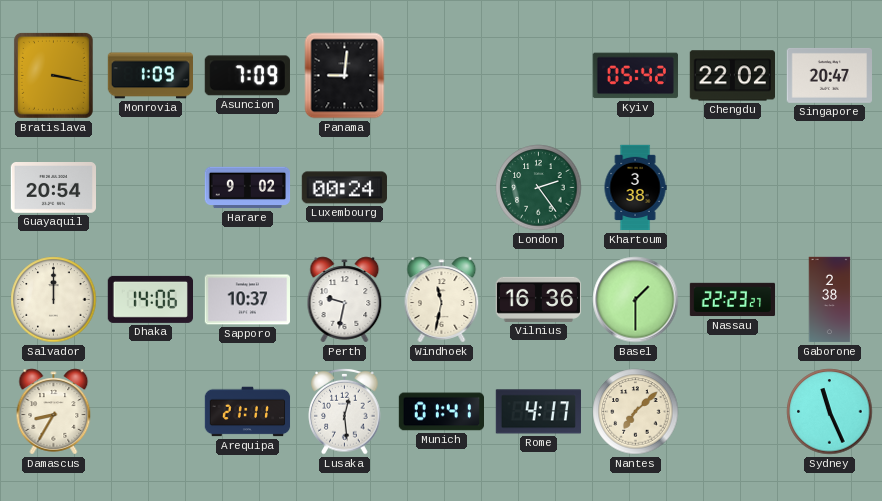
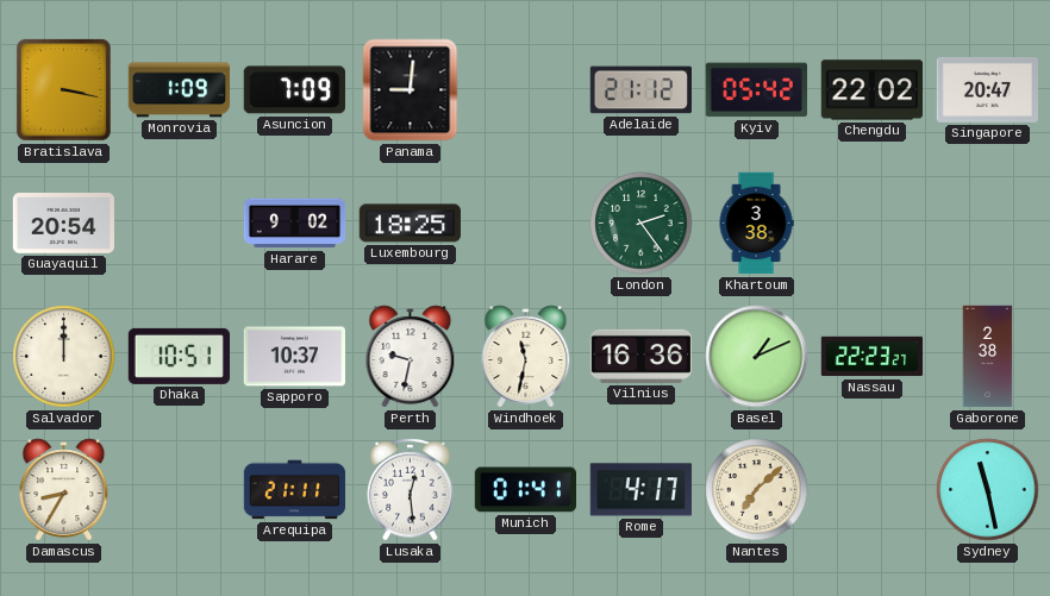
Adelaide: none -> 21:12
Luxembourg: 00:24 -> 18:25
Dhaka: 14:06 -> 10:51
Basel: 1:30 -> 1:11
Sydney: 11:26 -> 11:28
